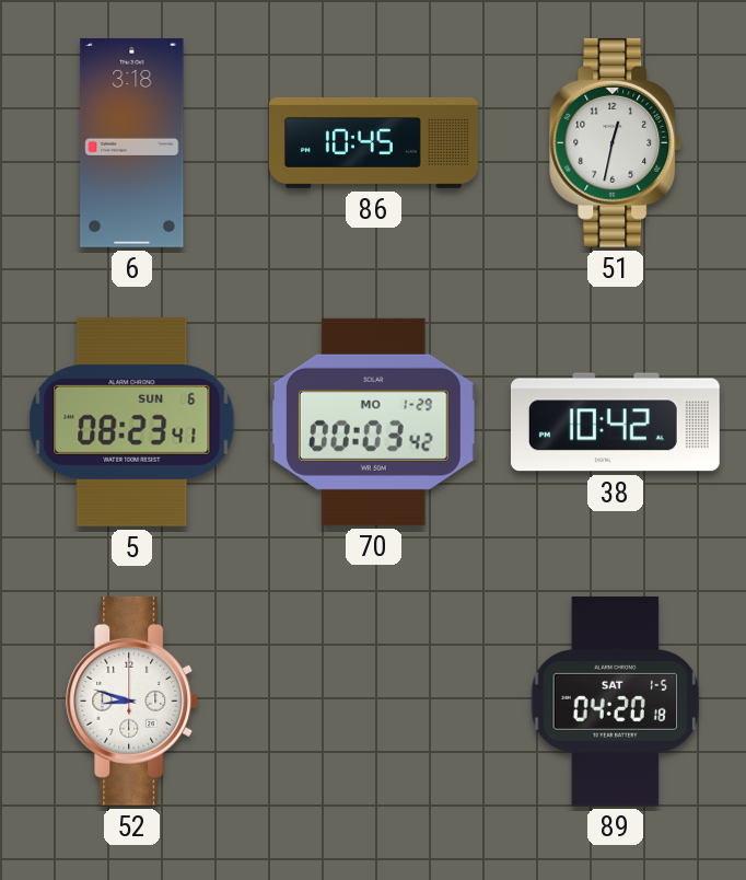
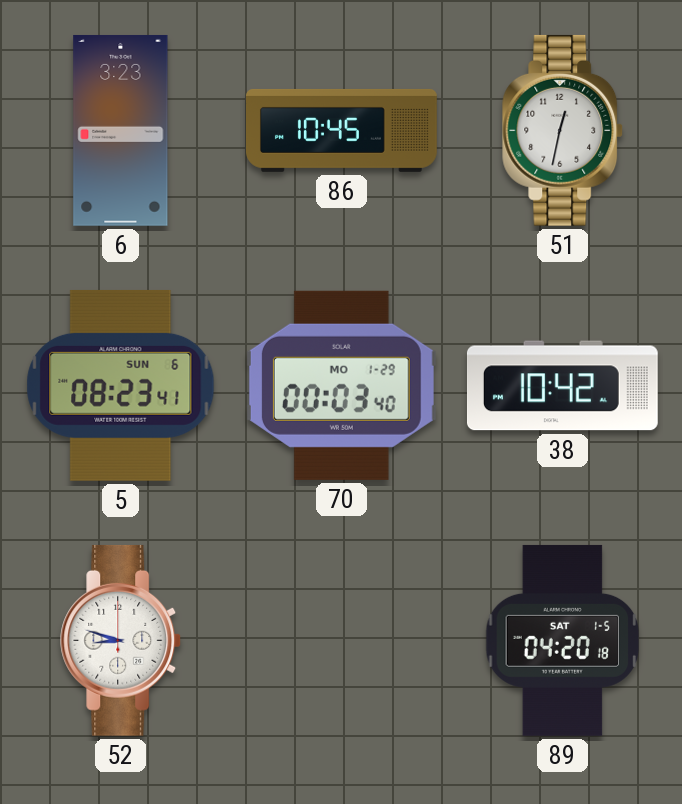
6: 3:18 -> 3:23
70: 00:03:42 -> 00:03:40
